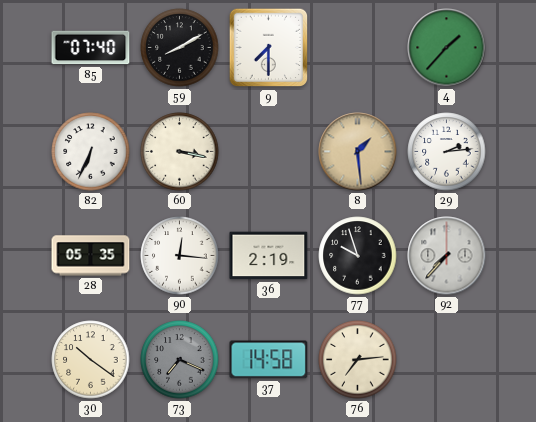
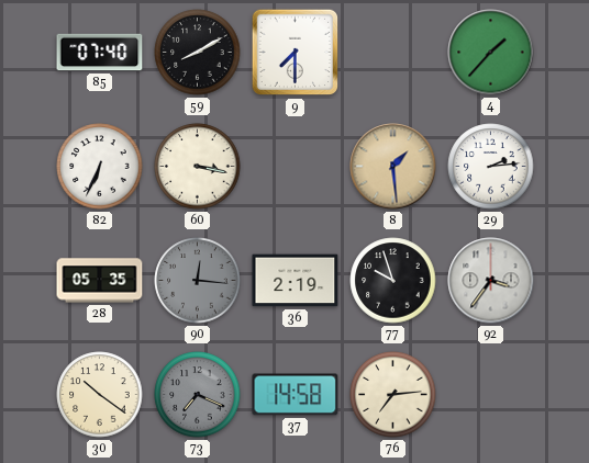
90 dial: white -> grey
92: 7:37 -> 3:36
